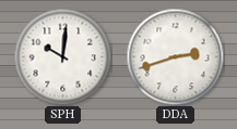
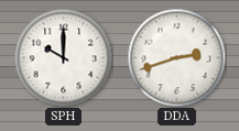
SPH: 10:01 -> 10:00
